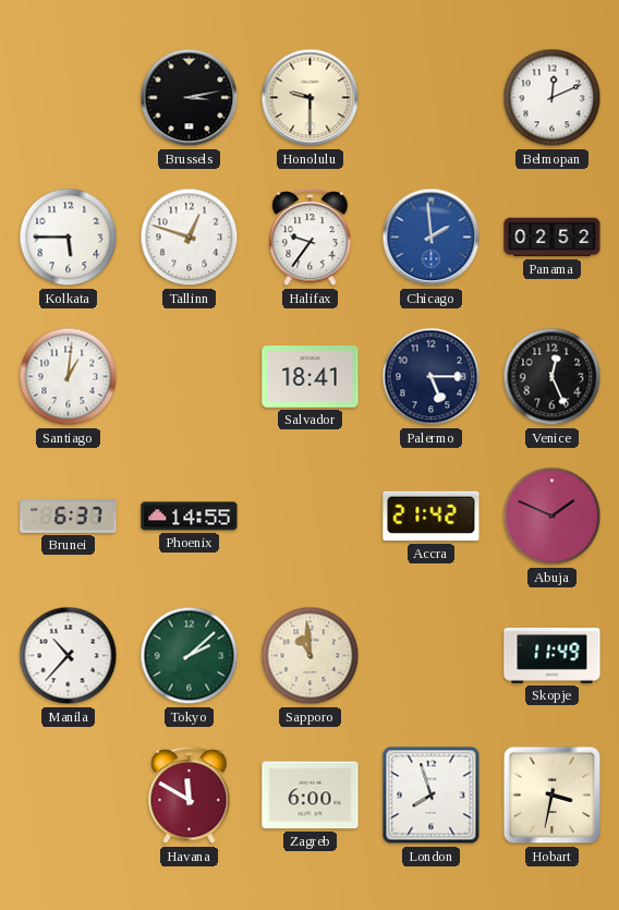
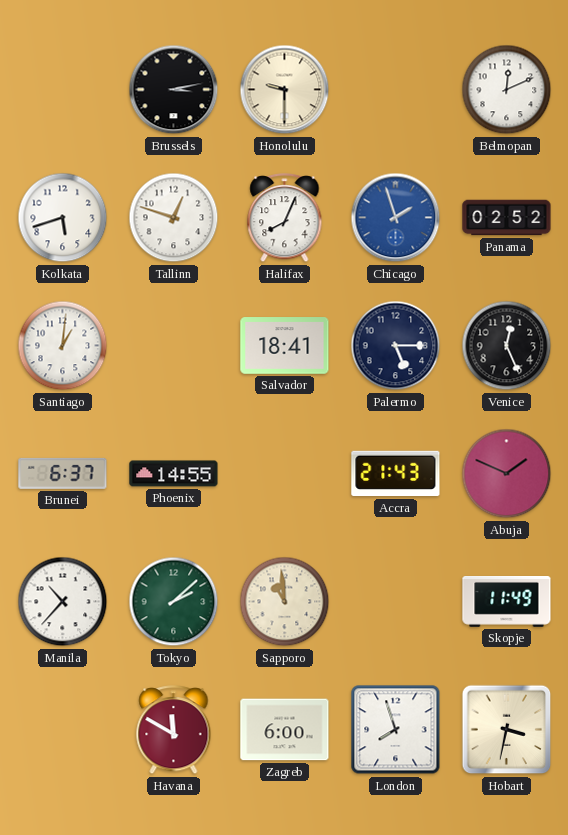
Kolkata: 5:45 -> 5:42
Halifax: 9:36 -> 8:04
Chicago: 1:59 -> 1:57
Accra: 21:42 -> 21:43
